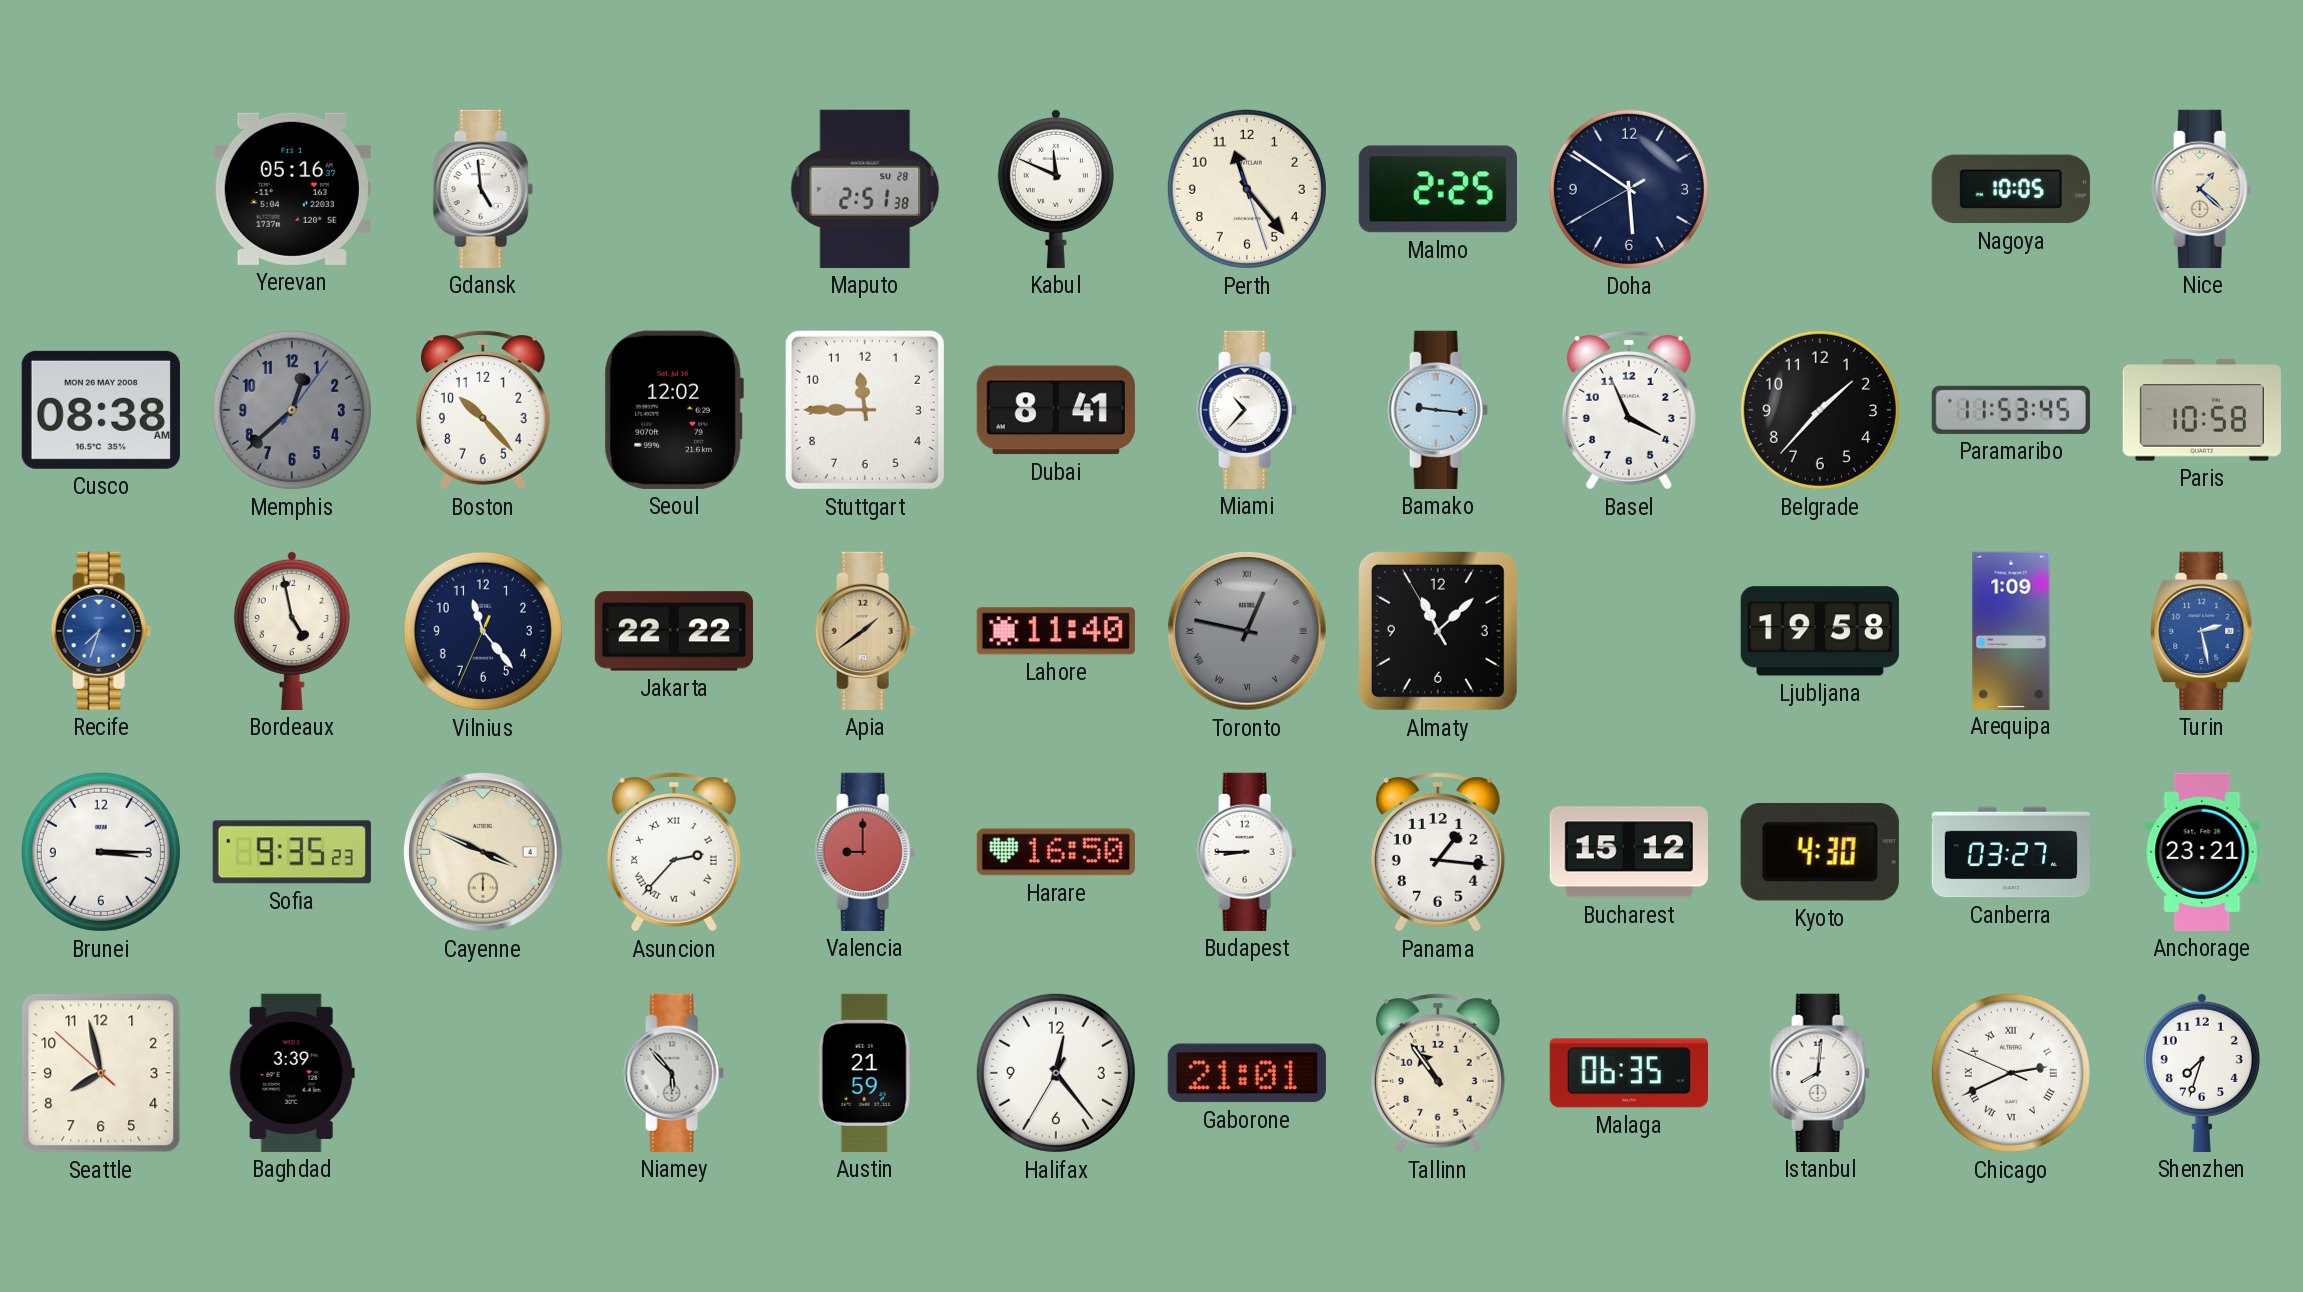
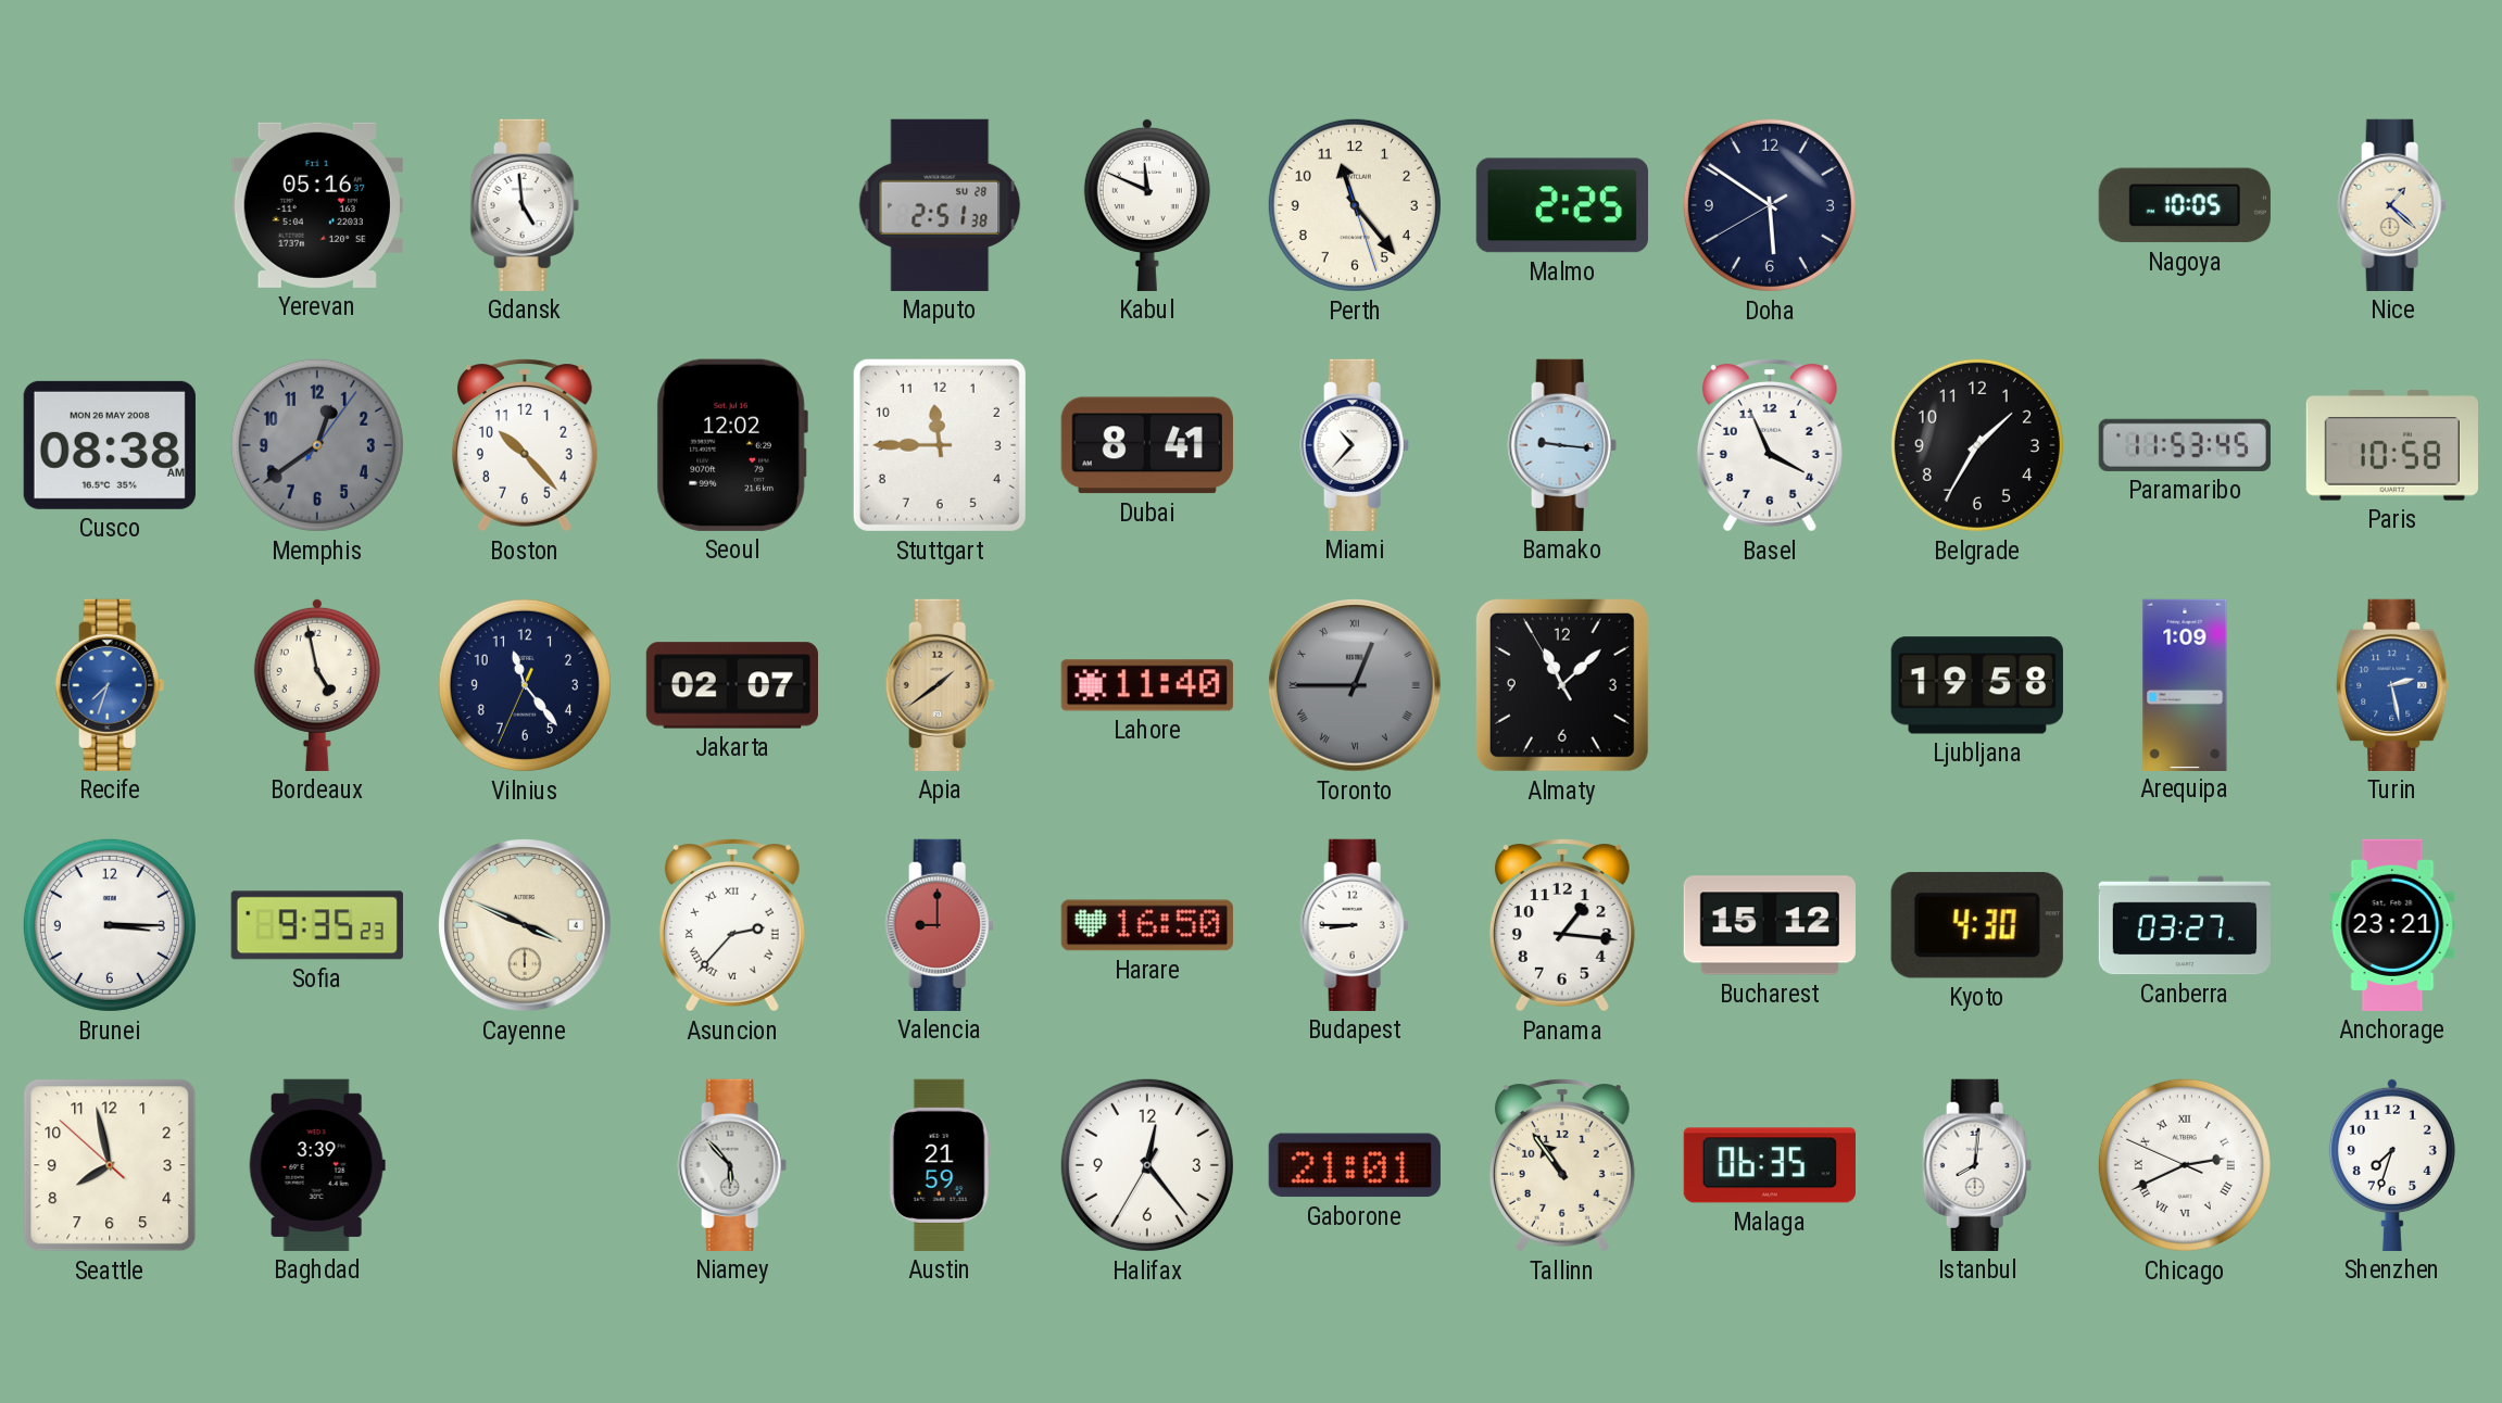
Memphis: 12:38 -> 12:39
Belgrade: 1:37 -> 1:35
Jakarta: 22:22 -> 02:07
Toronto: 12:47 -> 12:45
